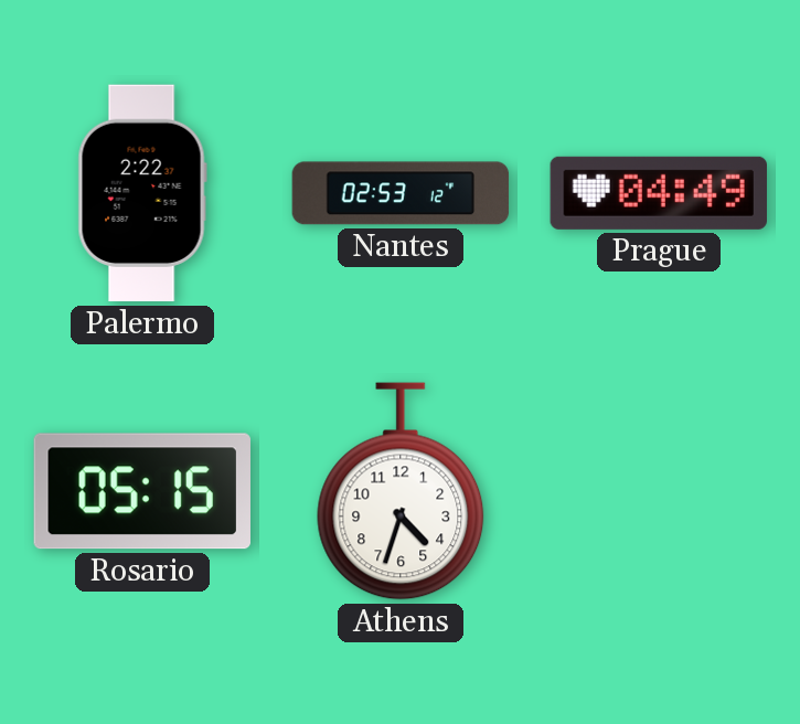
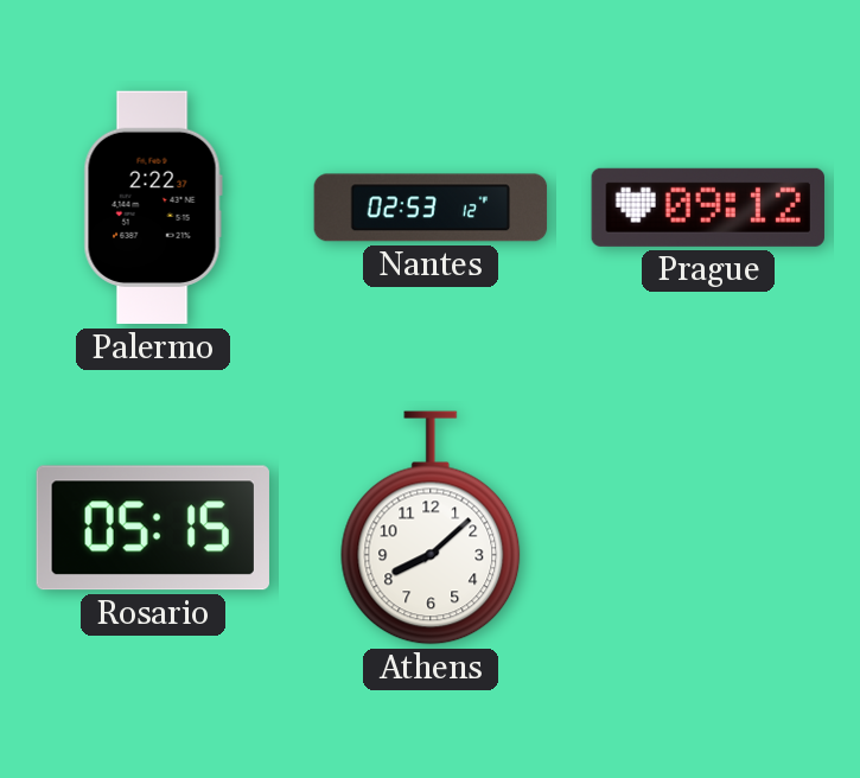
Prague: 04:49 -> 09:12
Athens: 4:33 -> 8:08
